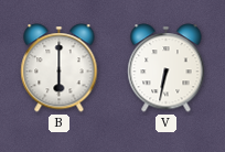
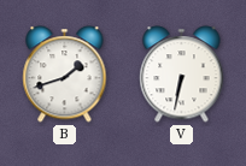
B: 6:00 -> 1:42
